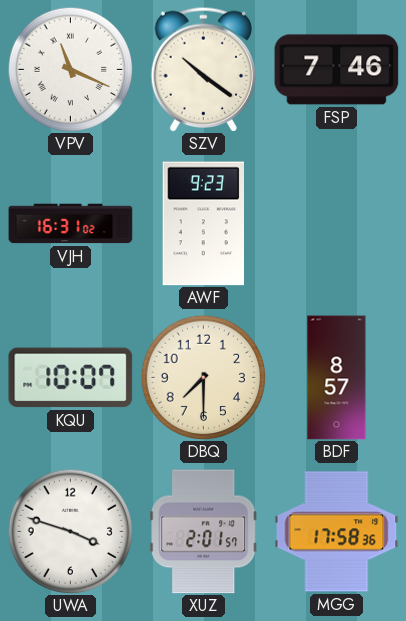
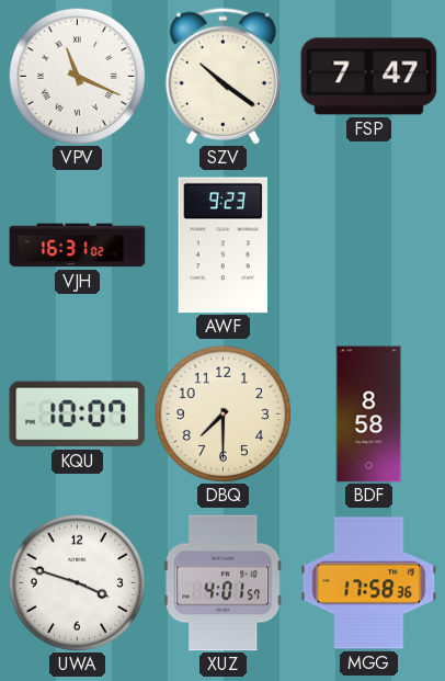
FSP: 7:46 -> 7:47
BDF: 8:57 -> 8:58
XUZ: 2:01 -> 4:01
